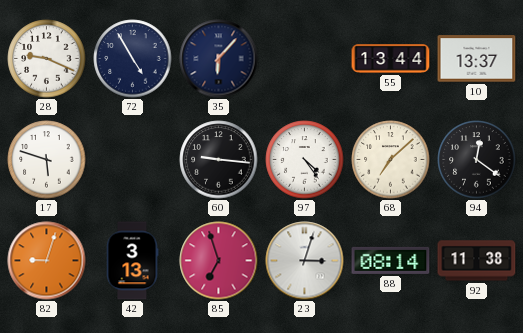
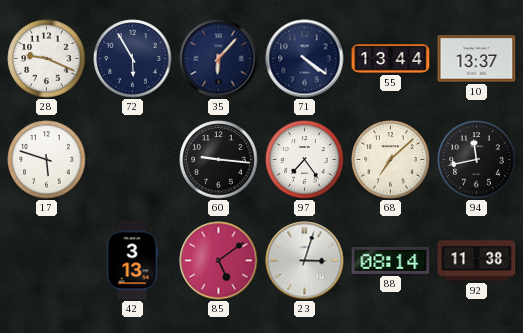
72: 4:55 -> 5:55
71: none -> 4:21
97: 4:24 -> 7:24
94: 12:21 -> 11:43
82: 9:03 -> none
85: 6:57 -> 5:09
